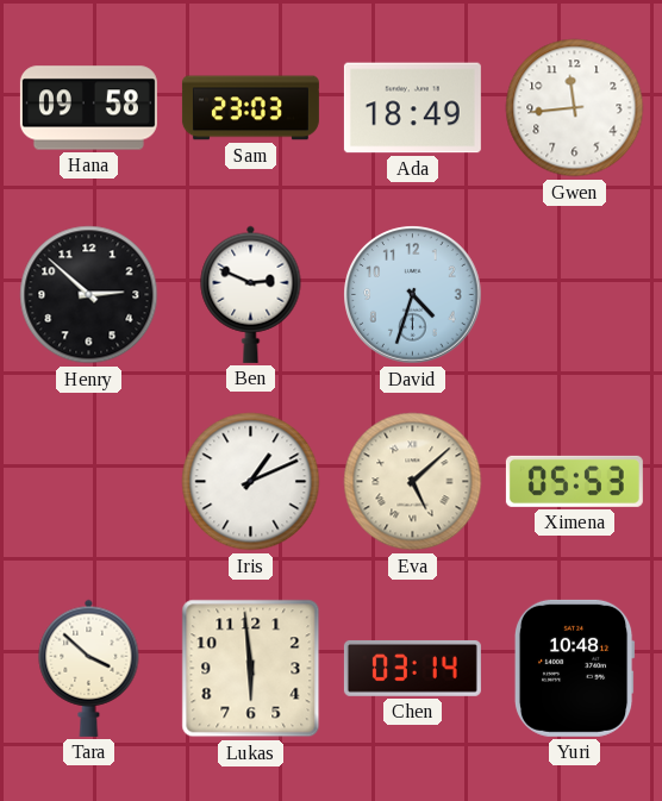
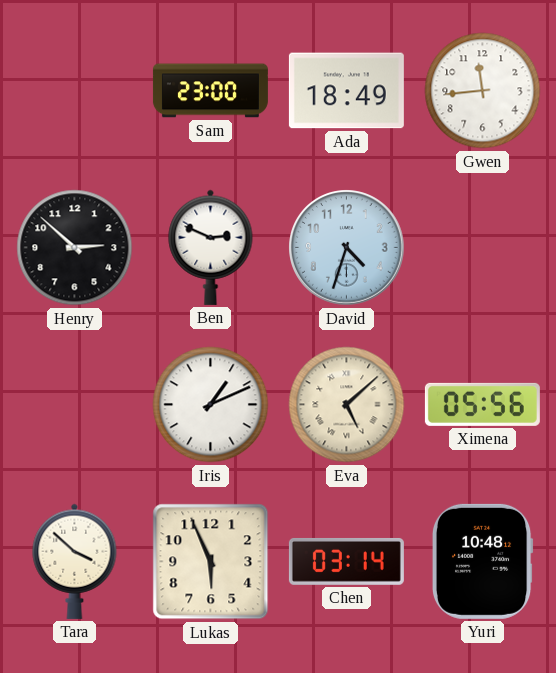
Hana: 09:58 -> none
Sam: 23:03 -> 23:00
Ximena: 05:53 -> 05:56
Lukas: 5:59 -> 5:56
